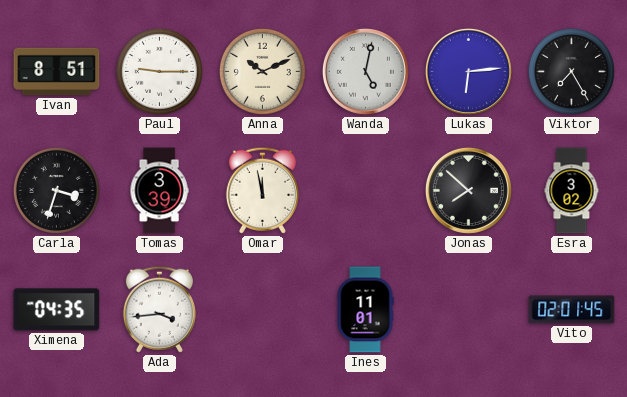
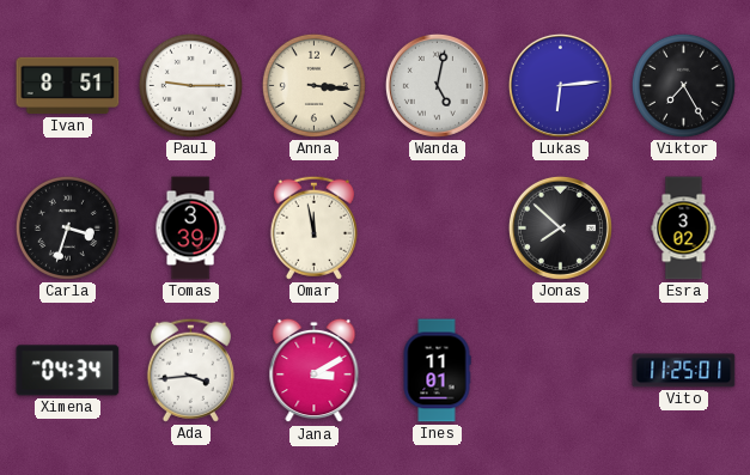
Anna: 10:11 -> 3:16
Ximena: 04:35 -> 04:34
Jana: none -> 3:10
Vito: 02:01 -> 11:25
